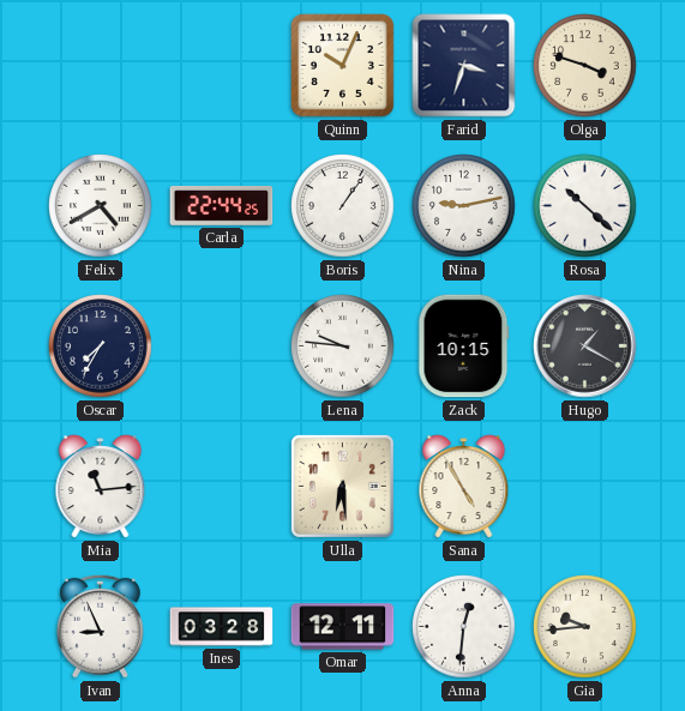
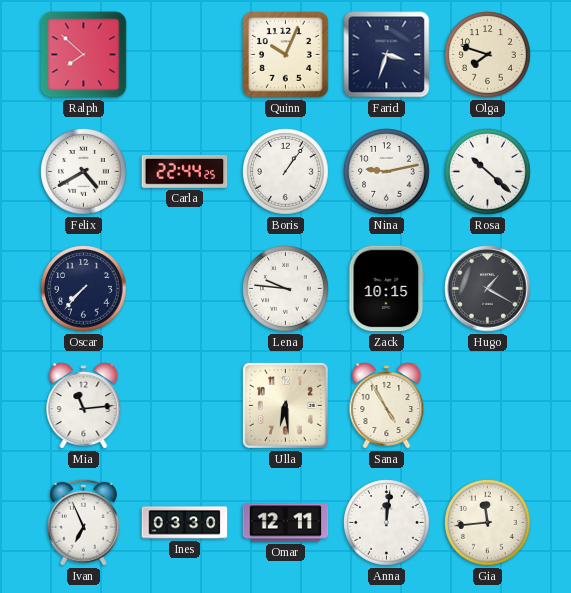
Ralph: none -> 7:52
Olga: 3:48 -> 7:48
Oscar: 7:35 -> 7:37
Ivan: 8:56 -> 6:56
Ines: 03:28 -> 03:30
Anna: 12:31 -> 12:01
Gia: 9:44 -> 11:44
